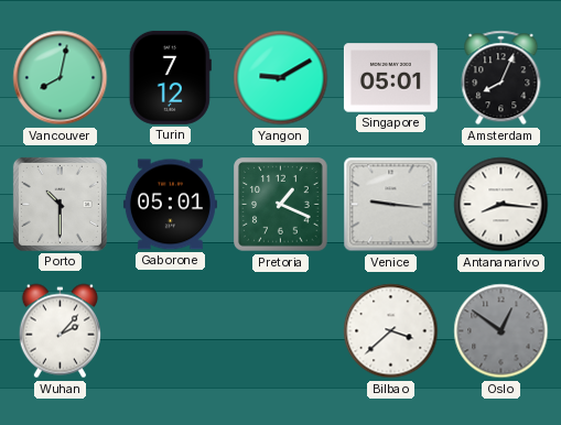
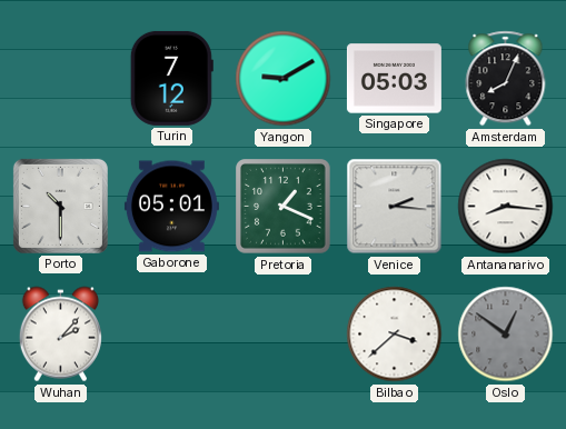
Vancouver: 8:02 -> none
Singapore: 05:01 -> 05:03
Venice: 9:16 -> 2:16
